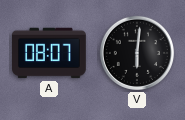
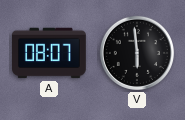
V: 6:01 -> 5:59
